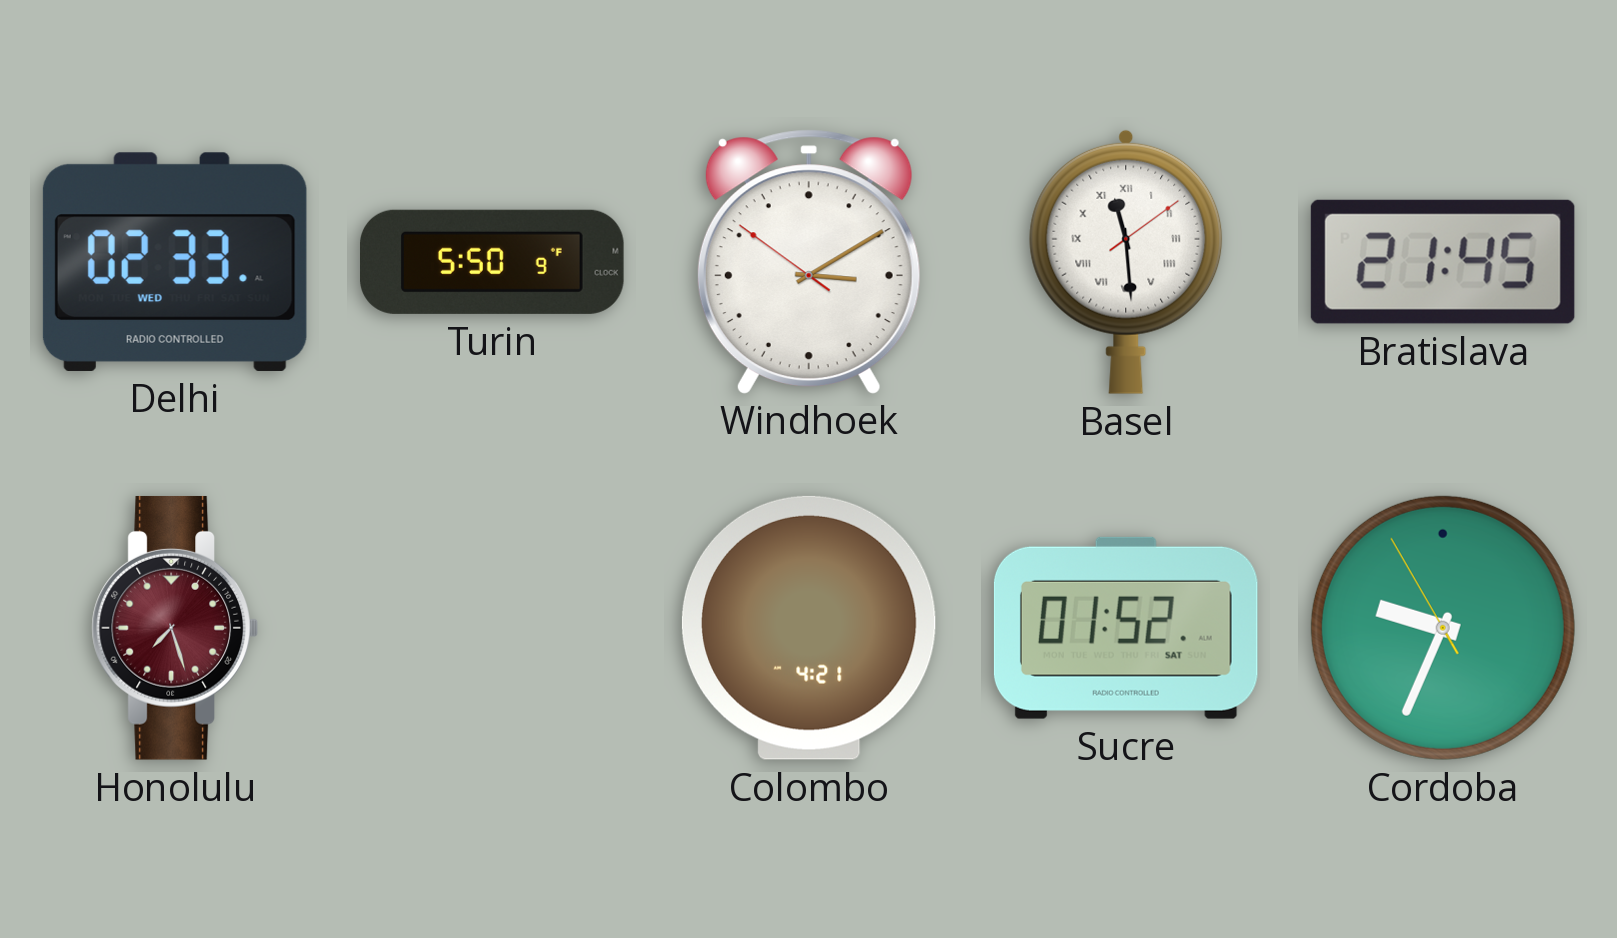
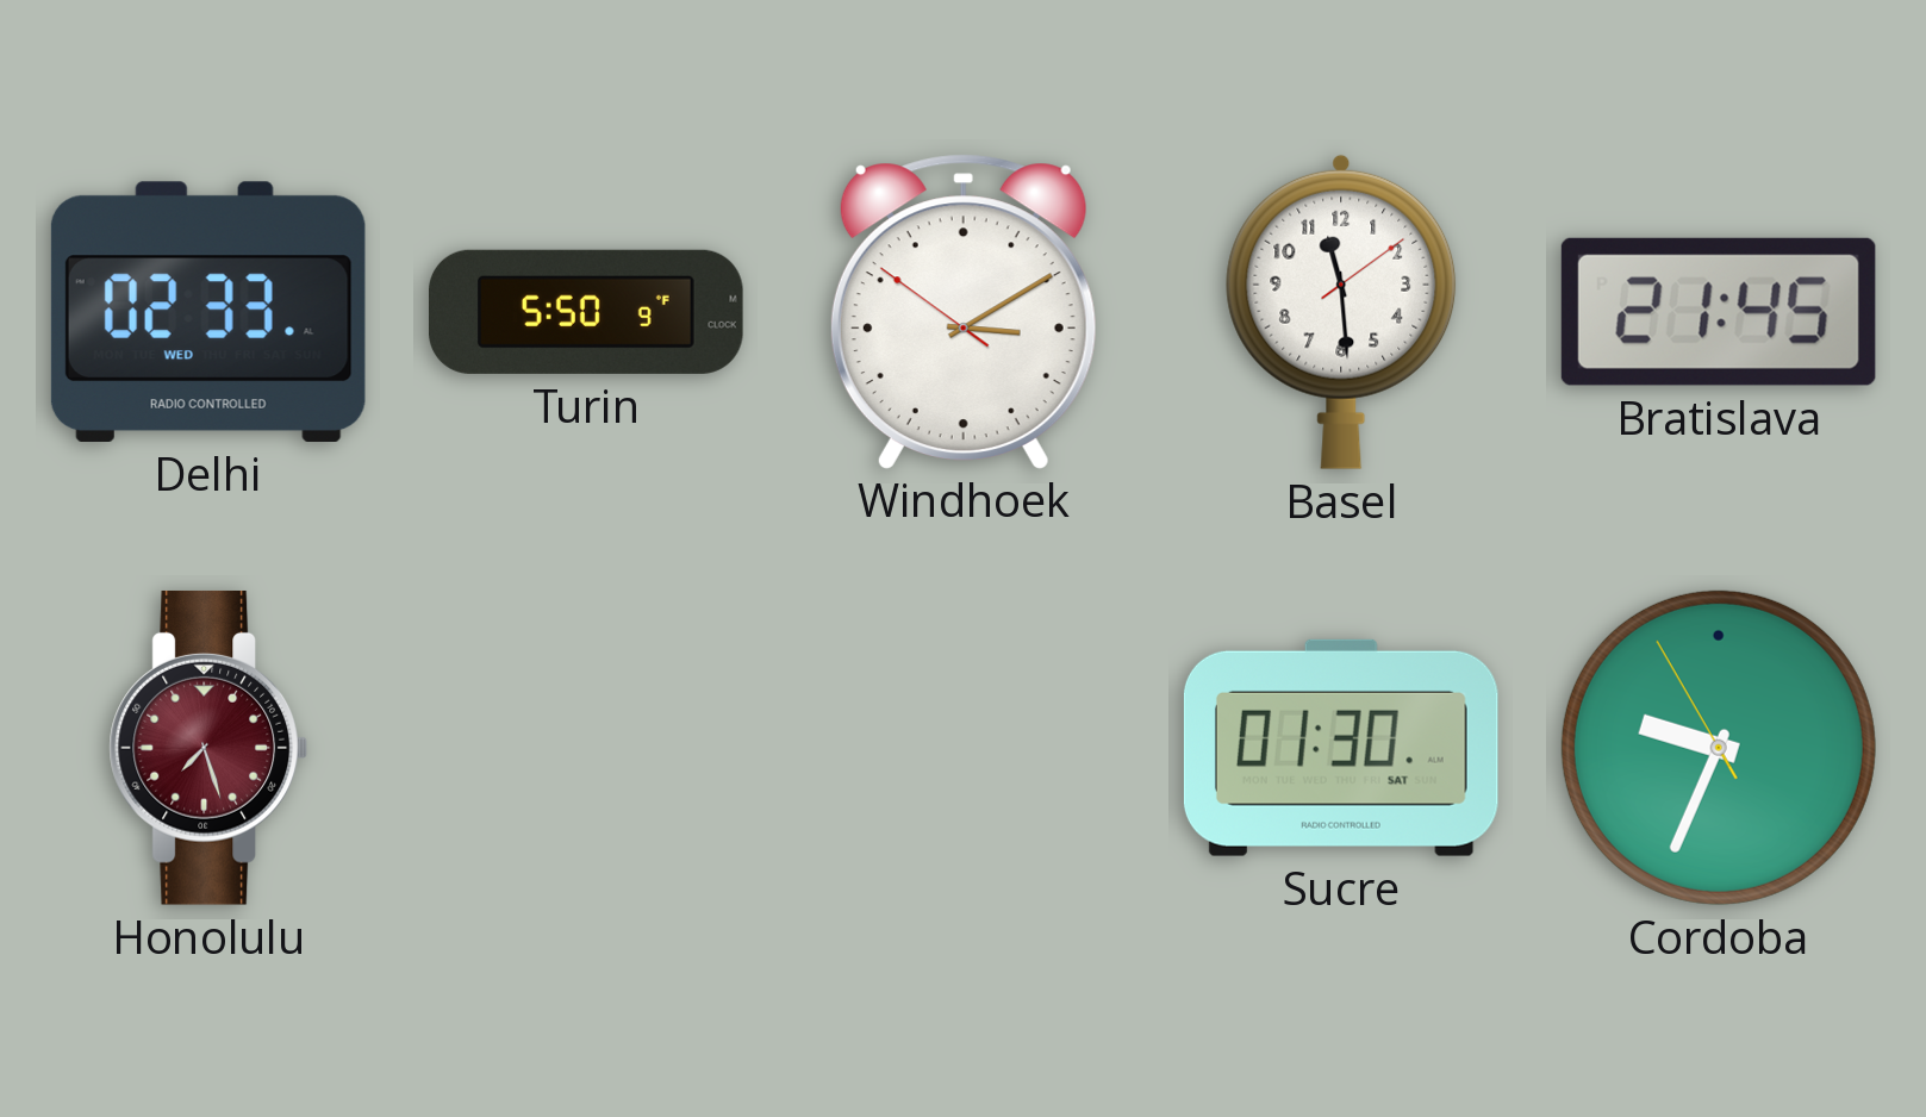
Basel numerals: Roman -> Arabic
Colombo: 4:21 -> none
Sucre: 01:52 -> 01:30
